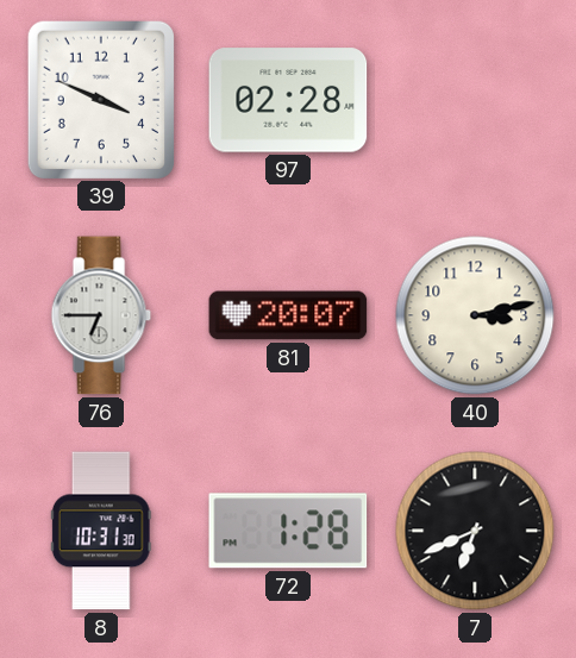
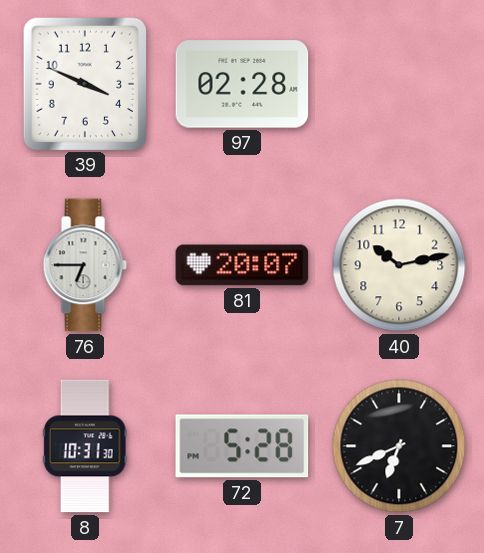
40: 3:13 -> 10:13
72: 1:28 -> 5:28
